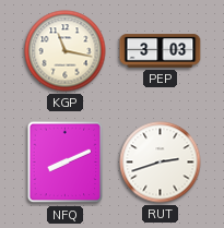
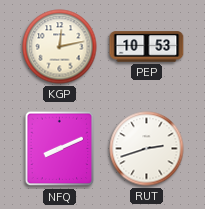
KGP: 11:17 -> 12:13
PEP: 3:03 -> 10:53
